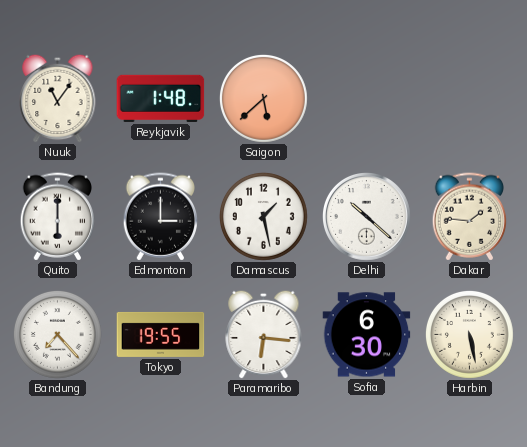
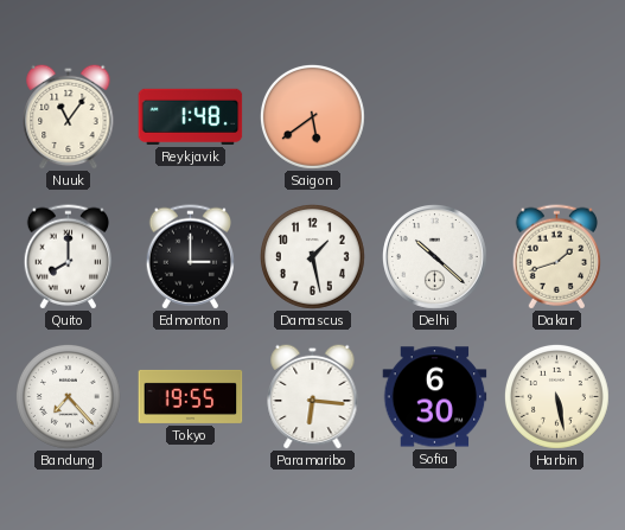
Saigon: 5:38 -> 5:39
Quito: 6:00 -> 8:00
Dakar: 1:46 -> 1:42
